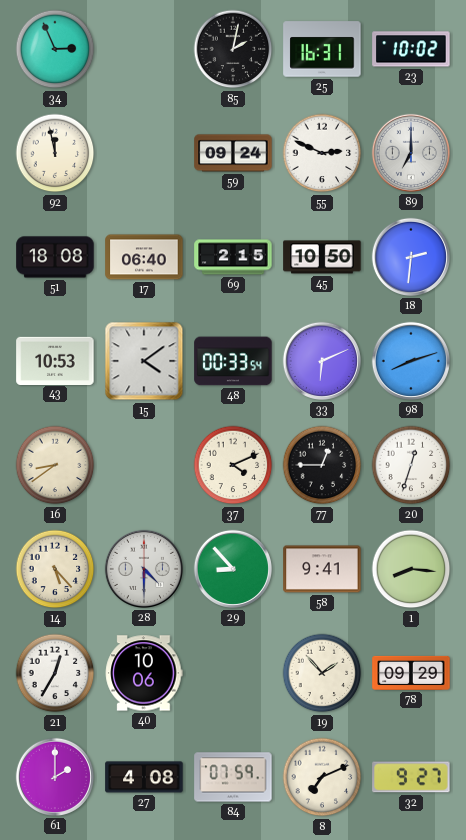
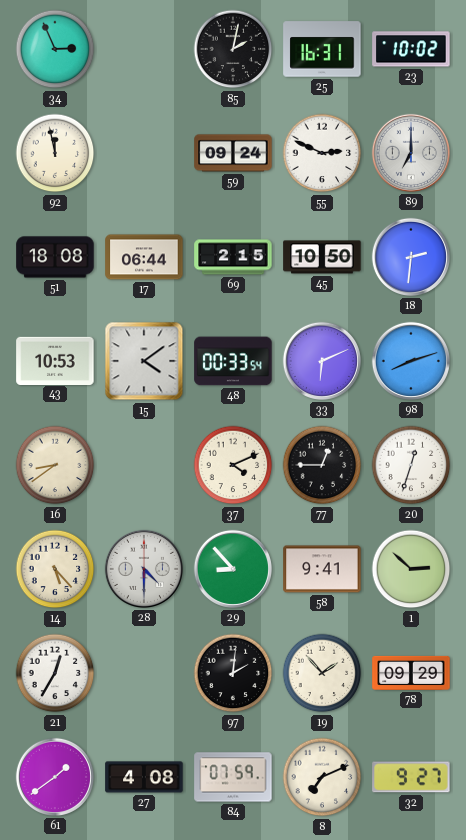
17: 06:40 -> 06:44
1: 8:16 -> 2:52
40: 10:06 -> none
97: none -> 2:01
61: 2:00 -> 1:39
